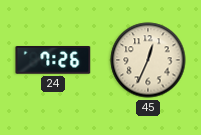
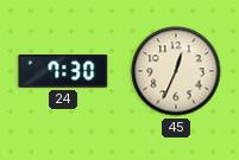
24: 7:26 -> 7:30
